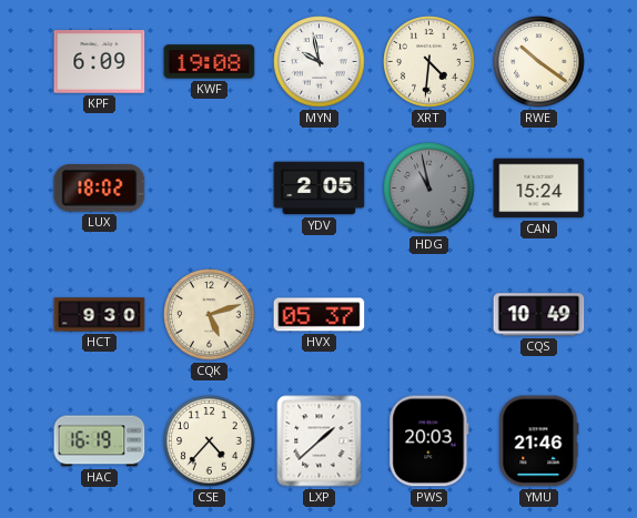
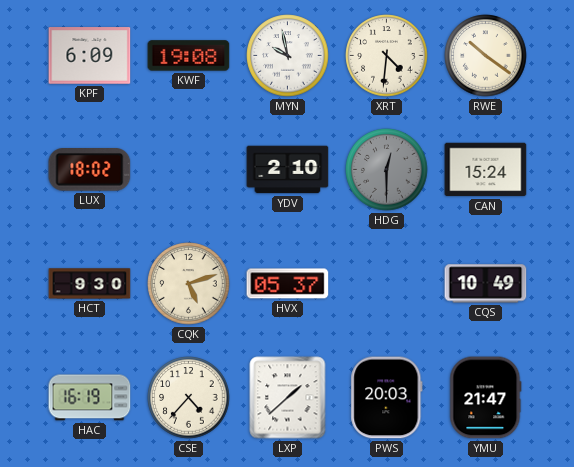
YDV: 2:05 -> 2:10
HDG: 10:58 -> 12:30
YMU: 21:46 -> 21:47
